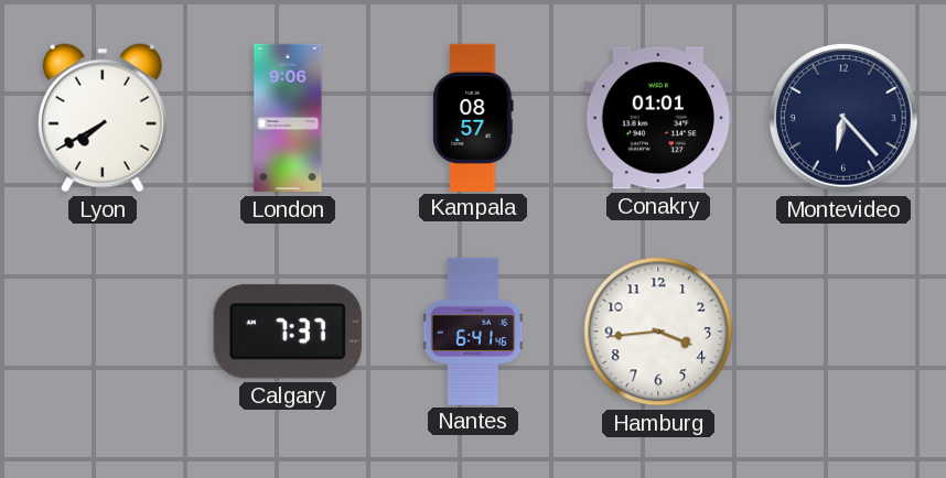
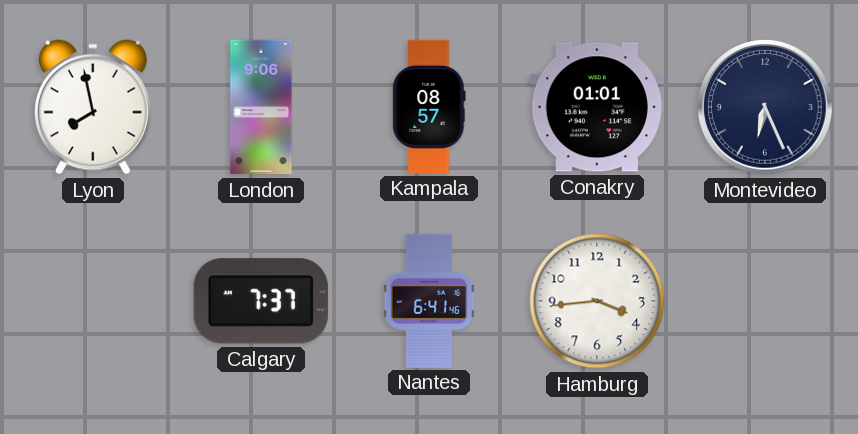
Lyon: 7:40 -> 7:58
Montevideo: 6:23 -> 6:26
